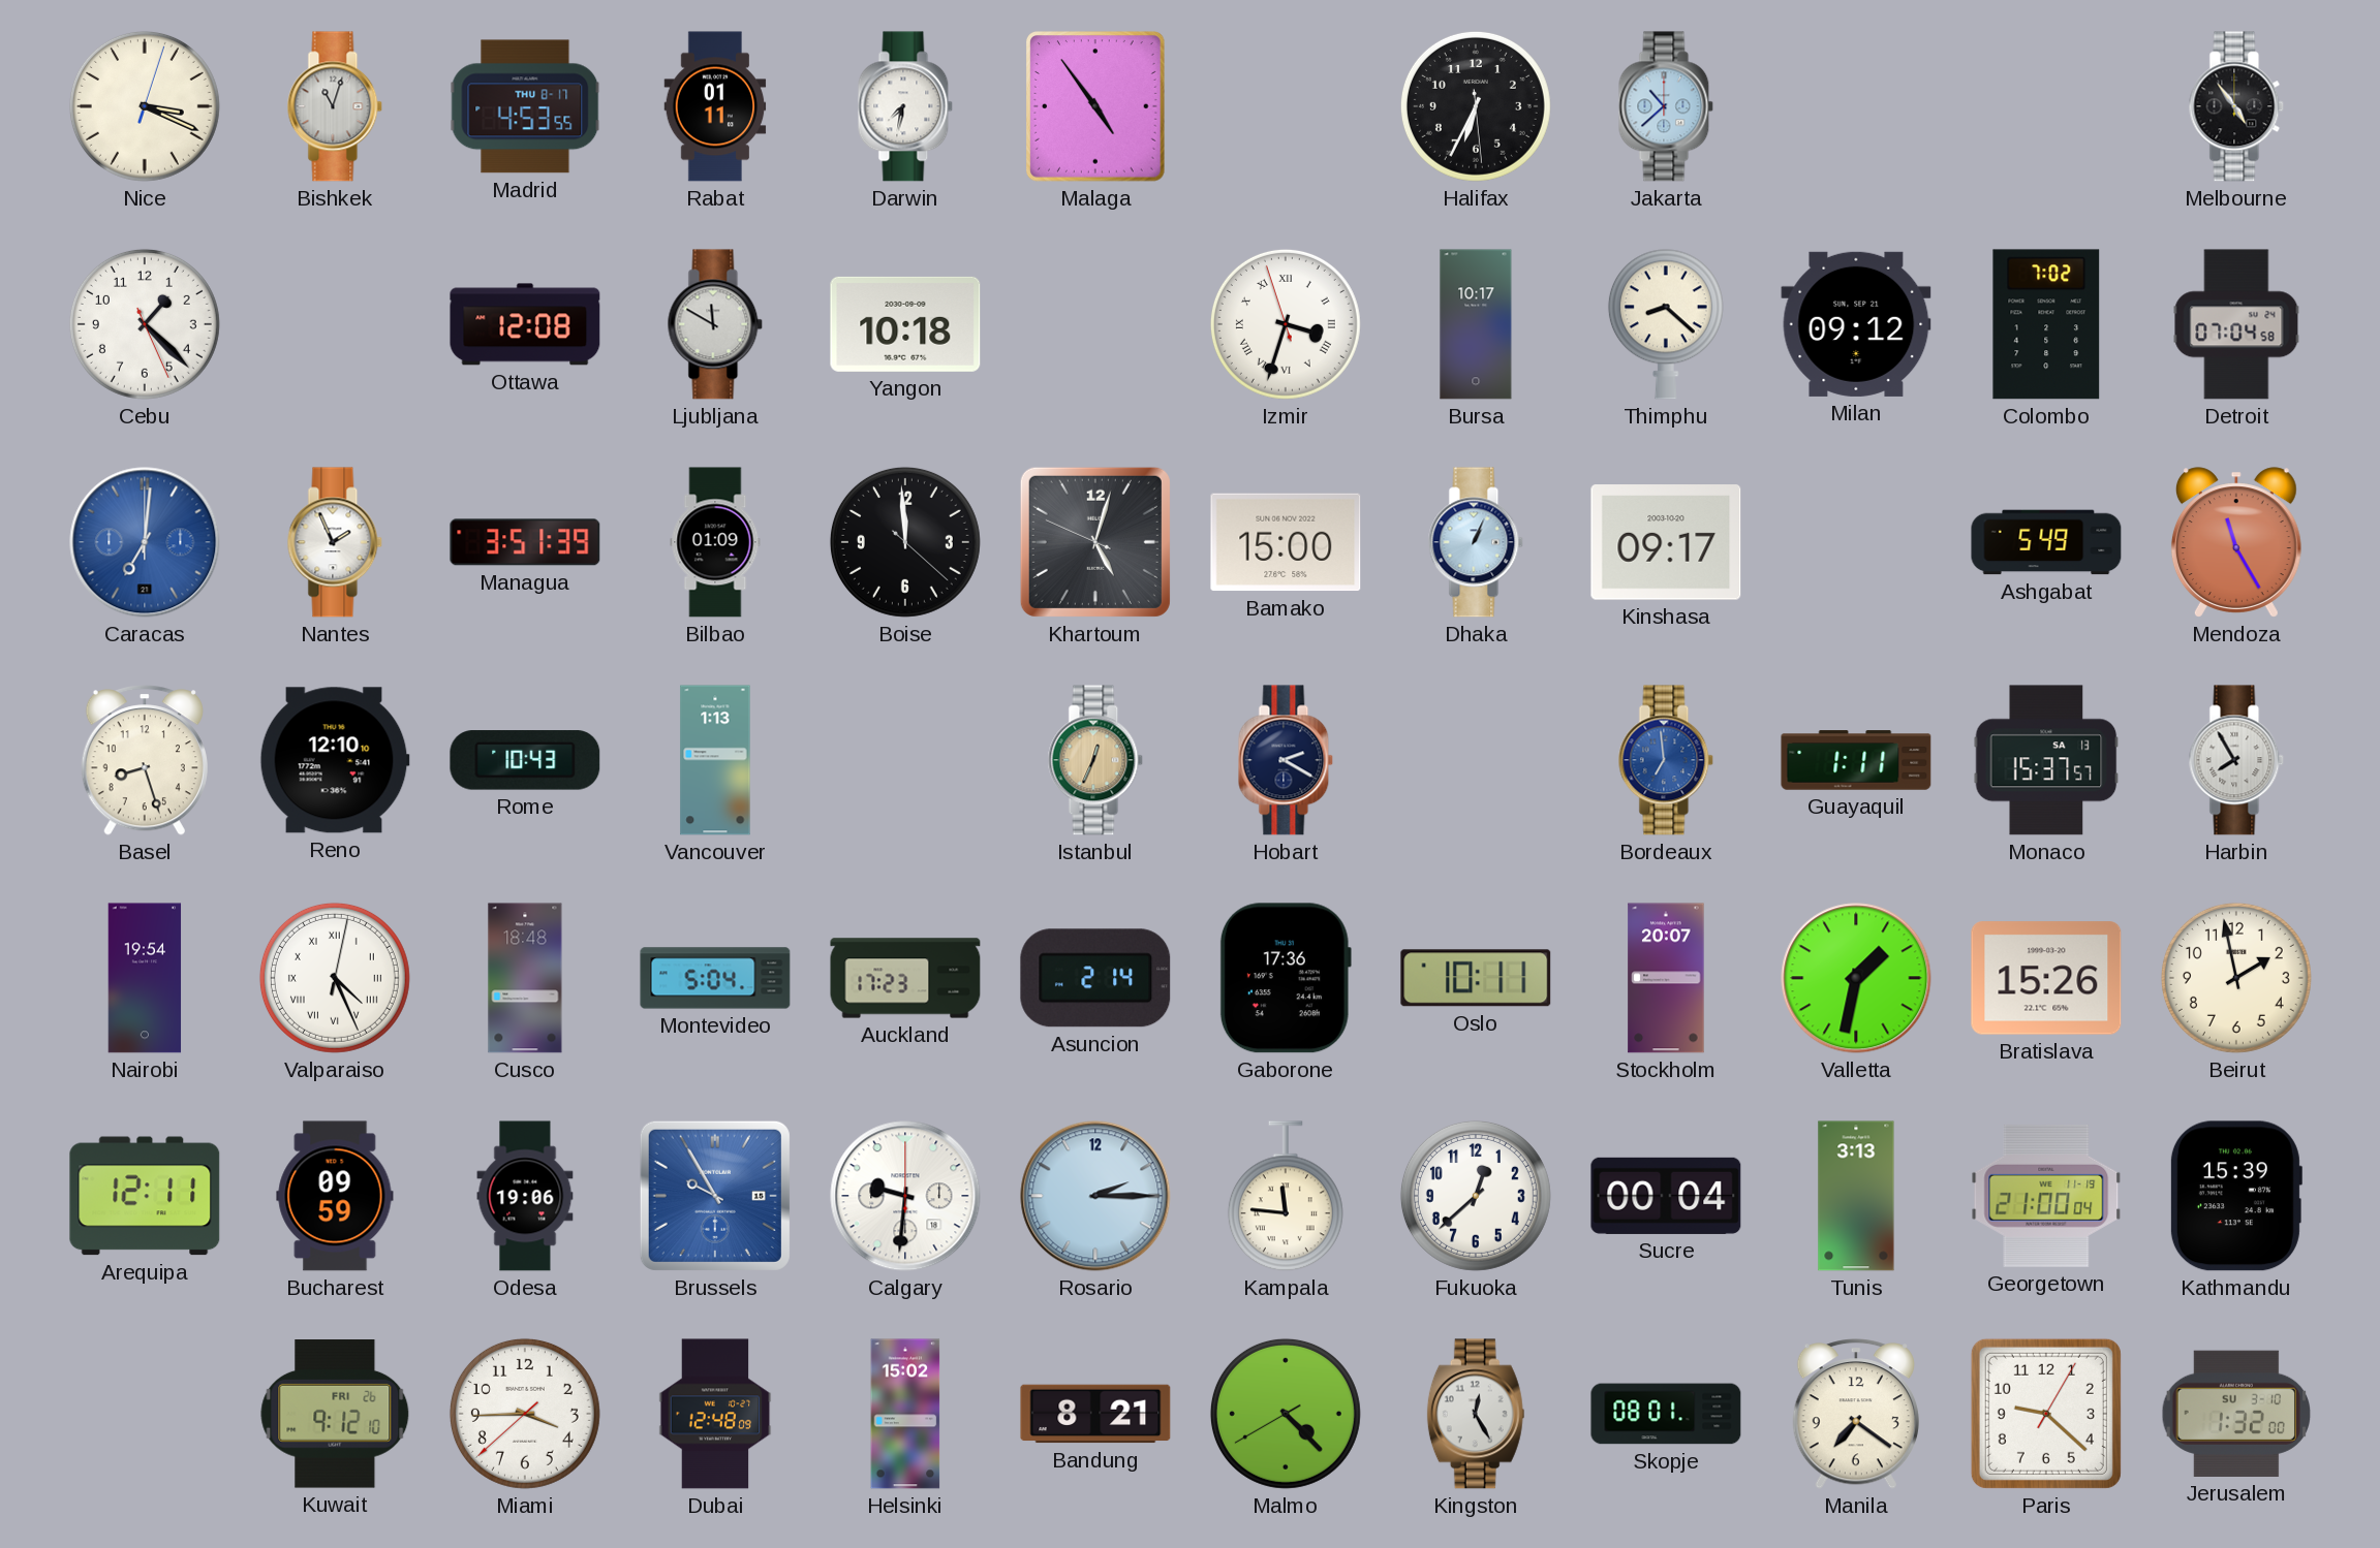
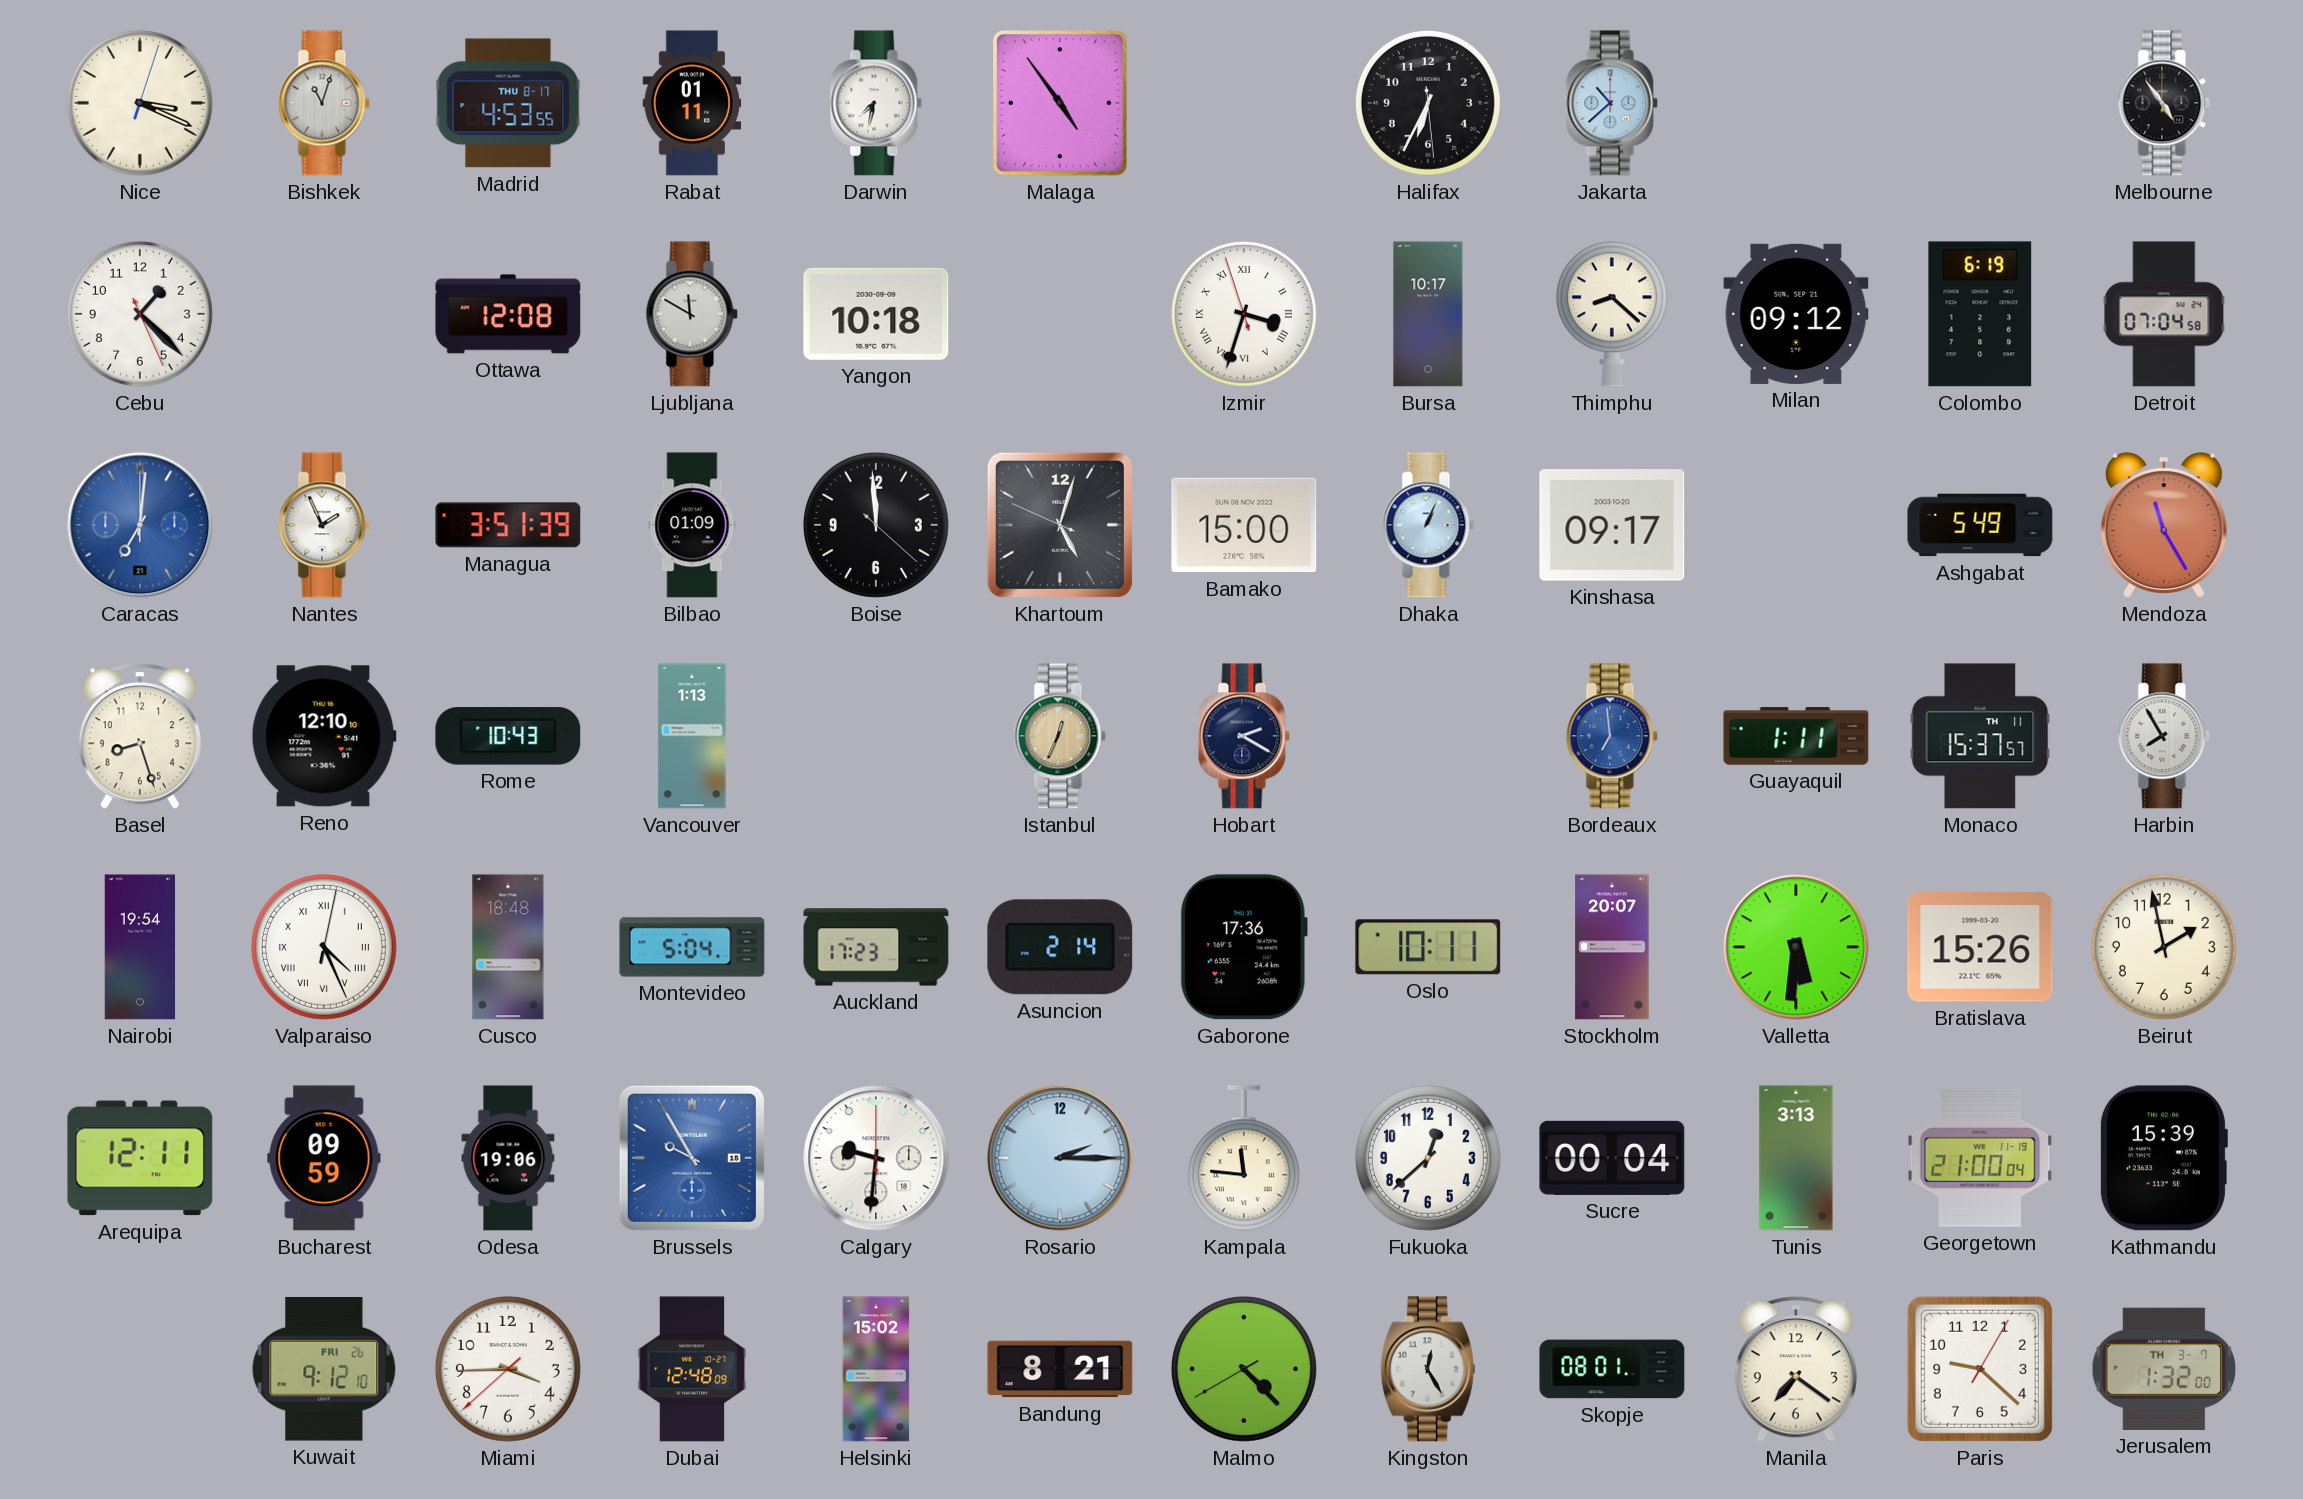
Colombo: 7:02 -> 6:19
Monaco date: SA 13 -> TH 11
Valletta: 1:32 -> 5:31
Jerusalem date: SU 3-10 -> TH 3-7
